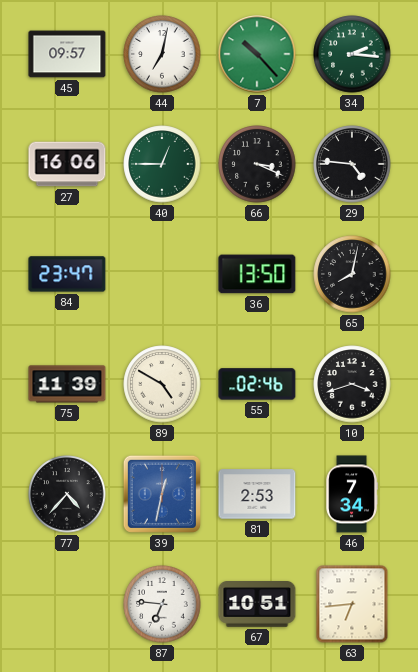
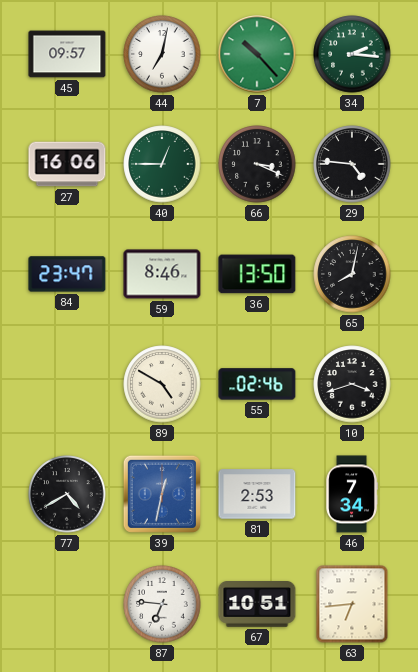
59: none -> 8:46
75: 11:39 -> none
77: 4:37 -> 4:40
